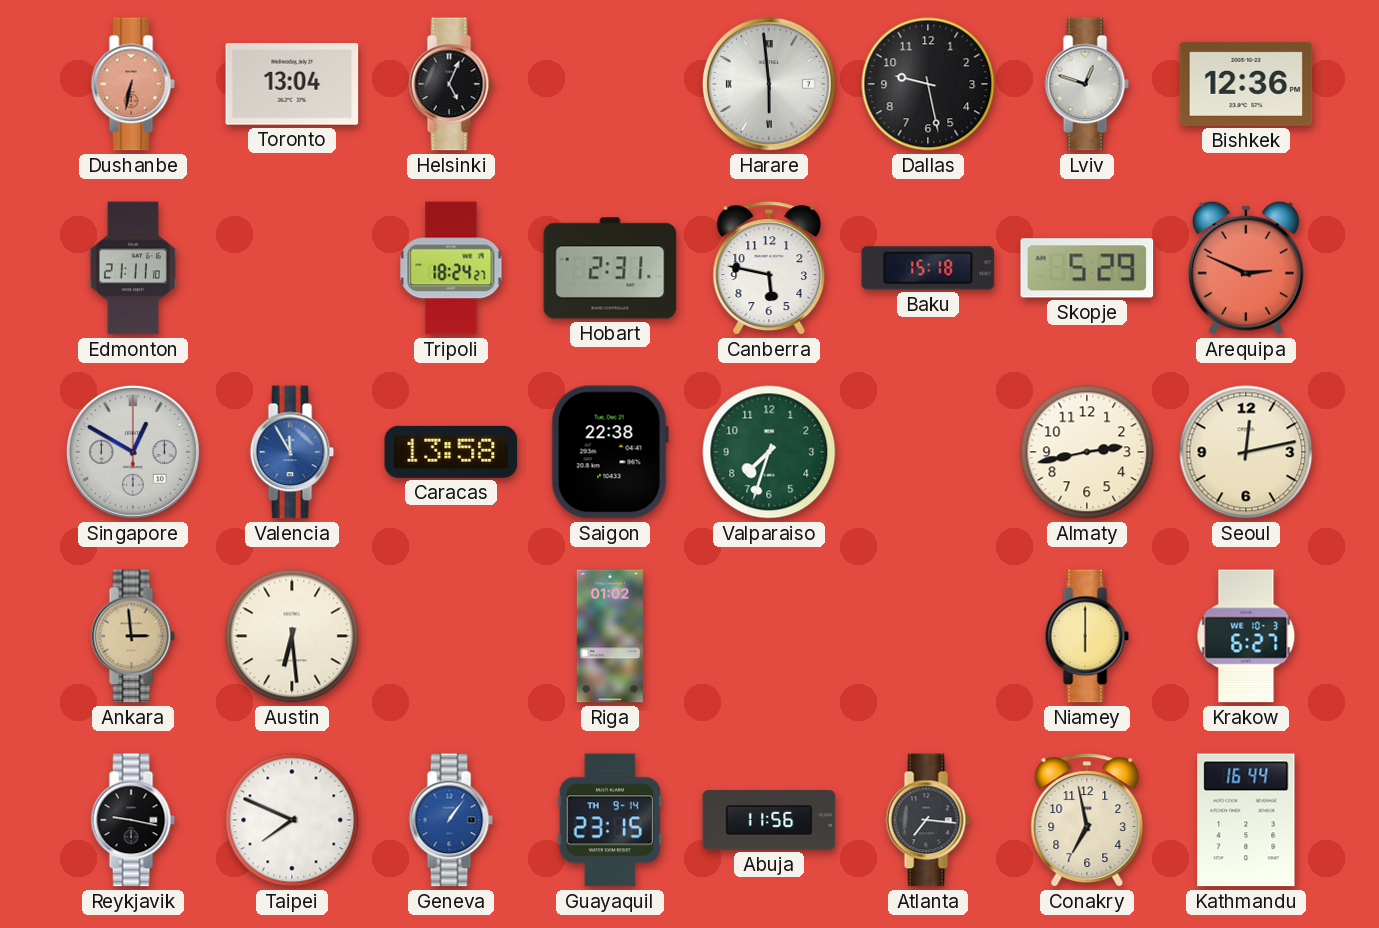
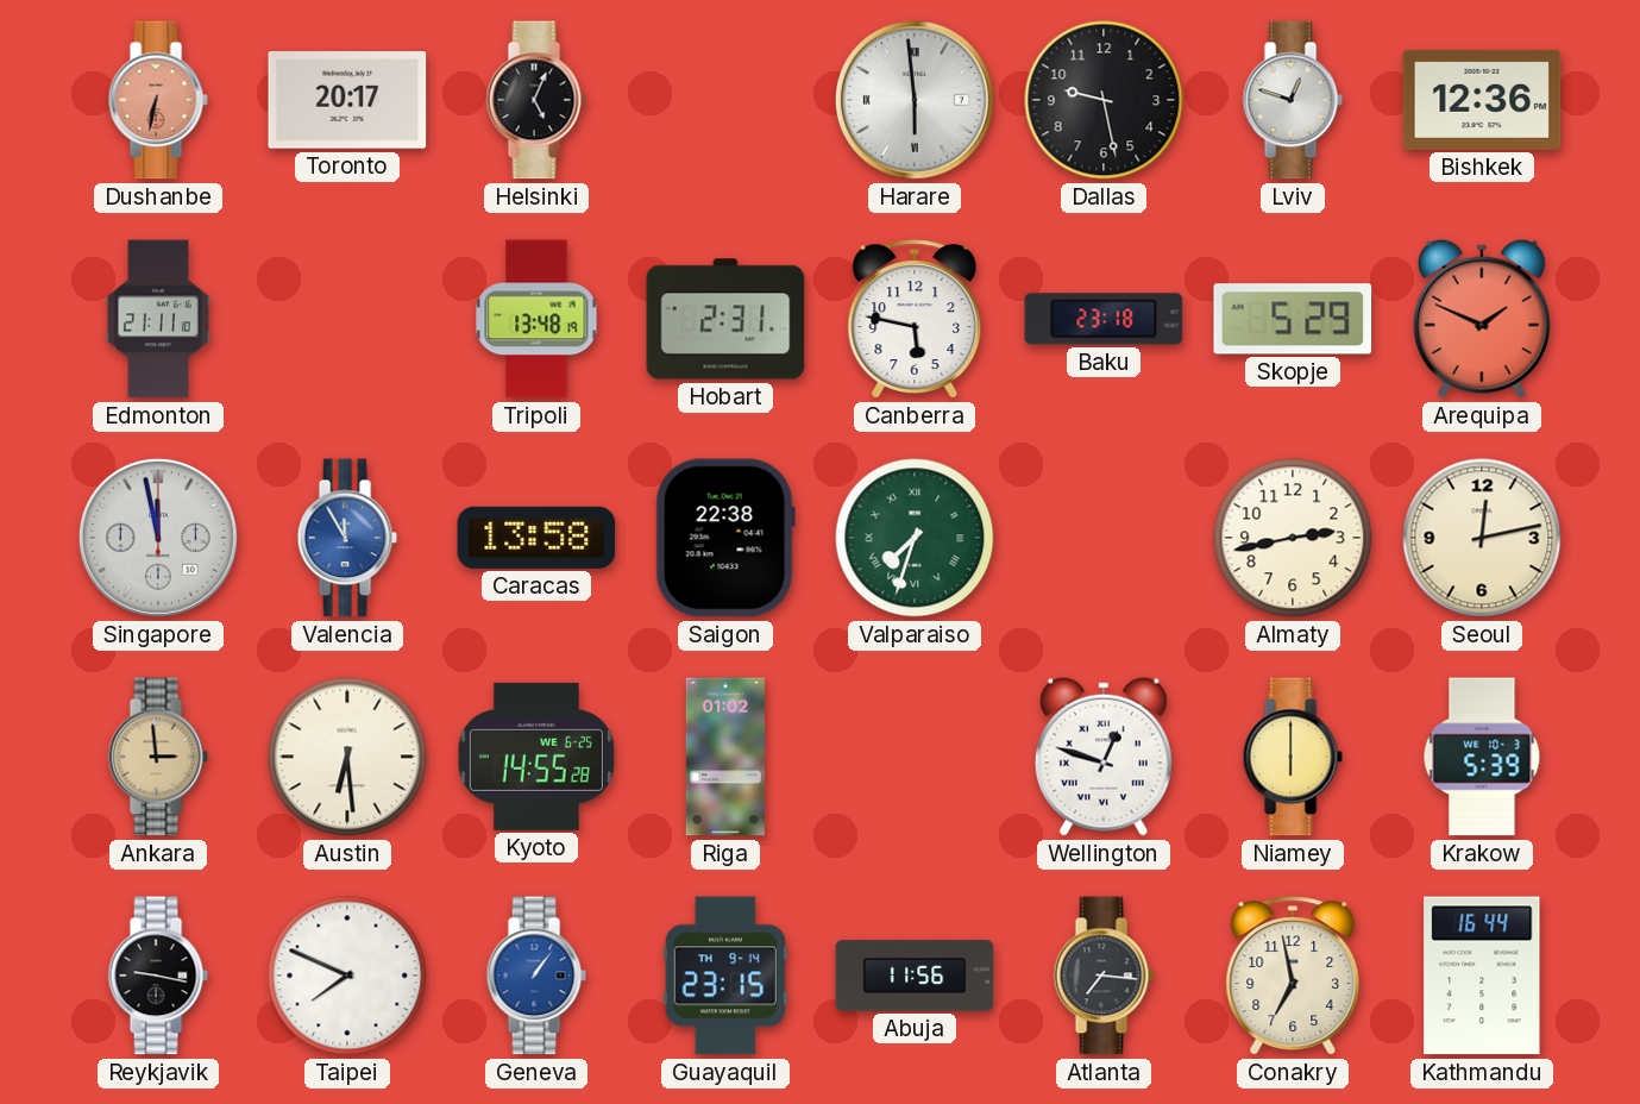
Toronto: 13:04 -> 20:17
Tripoli: 18:24 -> 13:48
Baku: 15:18 -> 23:18
Arequipa: 2:49 -> 1:49
Singapore: 12:50 -> 11:58
Valparaiso numerals: Arabic -> Roman
Kyoto: none -> 14:55
Wellington: none -> 12:48
Krakow: 6:27 -> 5:39
